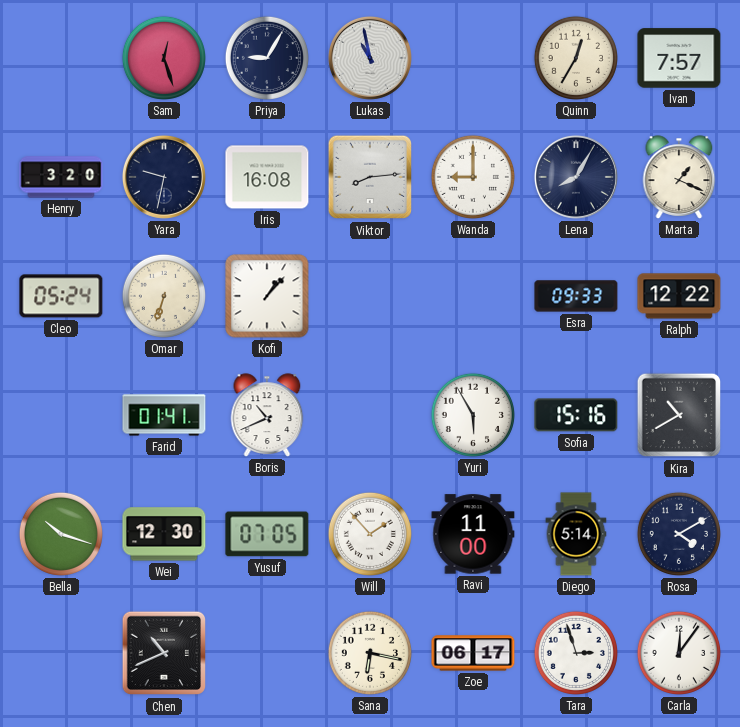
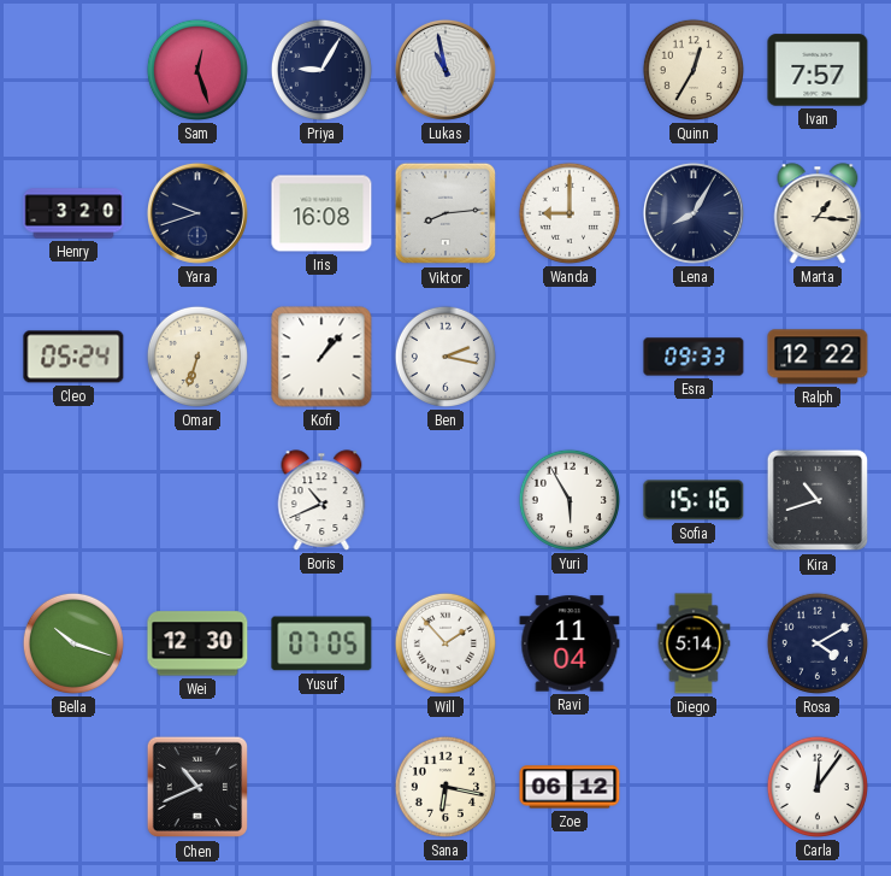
Yara: 9:32 -> 9:42
Marta: 1:19 -> 1:16
Ben: none -> 2:17
Farid: 01:41 -> none
Kira: 10:40 -> 10:42
Ravi: 11:00 -> 11:04
Zoe: 06:17 -> 06:12
Tara: 2:57 -> none
